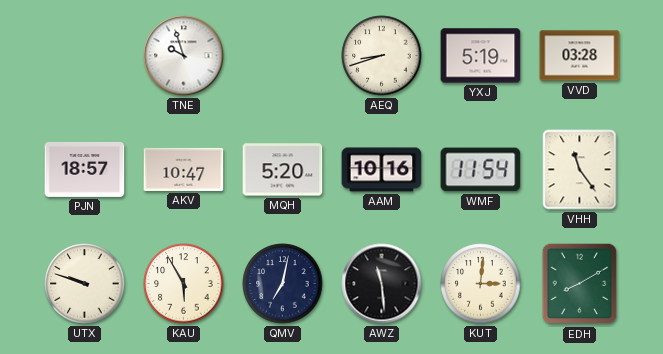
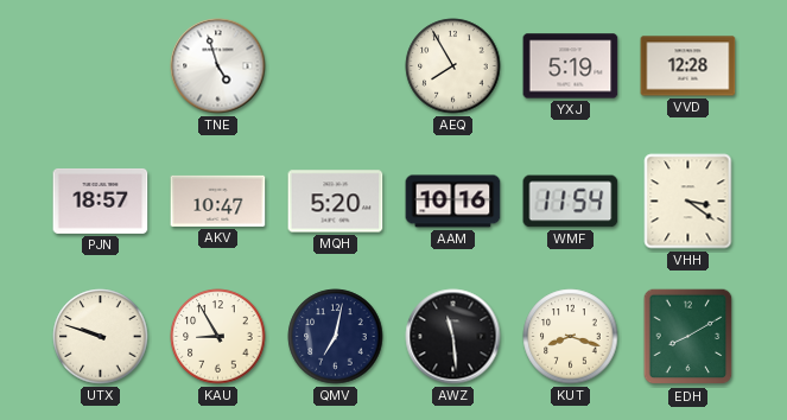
TNE: 9:57 -> 4:57
AEQ: 8:42 -> 7:55
VVD: 03:28 -> 12:28
VHH: 11:24 -> 3:21
KAU: 5:55 -> 8:55
KUT: 3:01 -> 8:18
